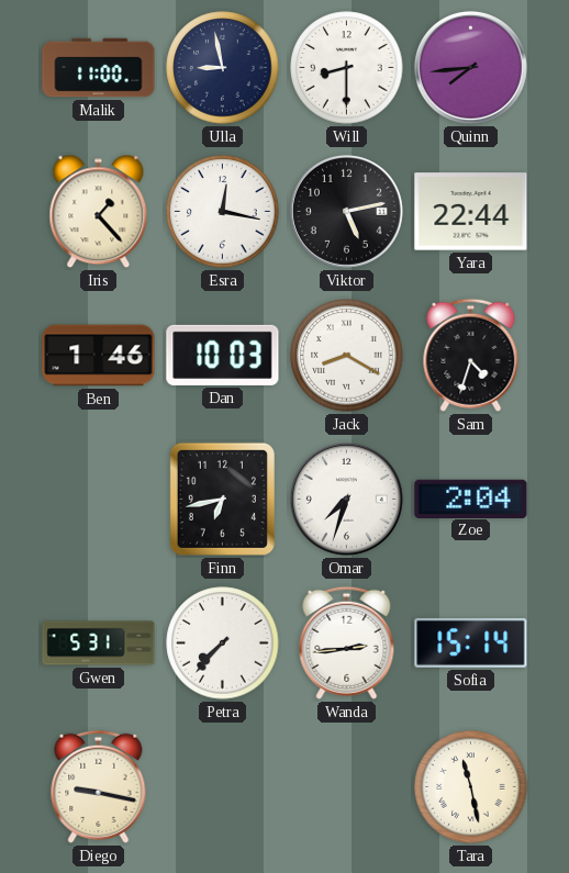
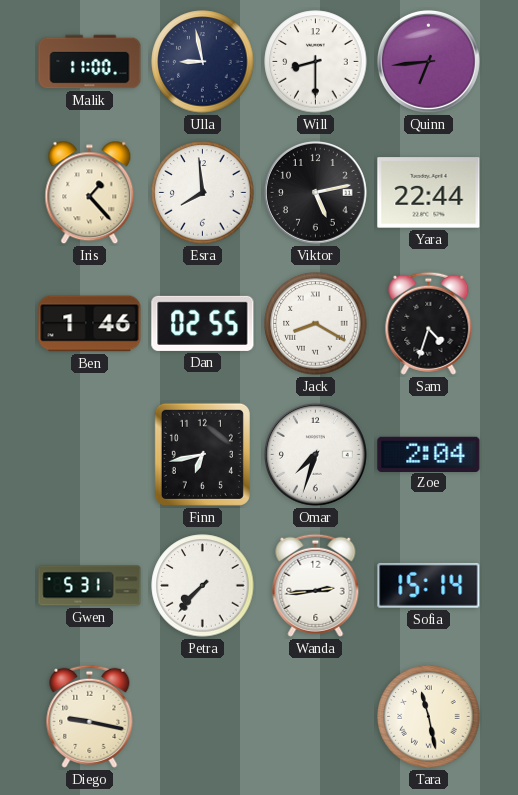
Quinn: 7:44 -> 6:44
Esra: 12:17 -> 7:59
Dan: 10:03 -> 02:55
